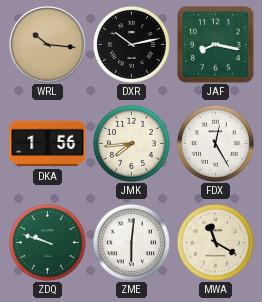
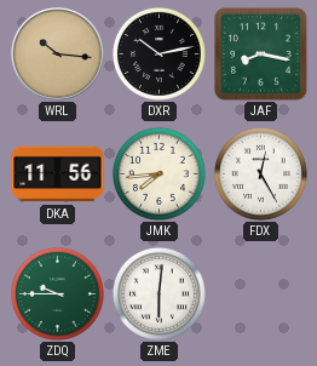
DKA: 1:56 -> 11:56
ZDQ: 9:48 -> 9:45
MWA: 11:20 -> none
